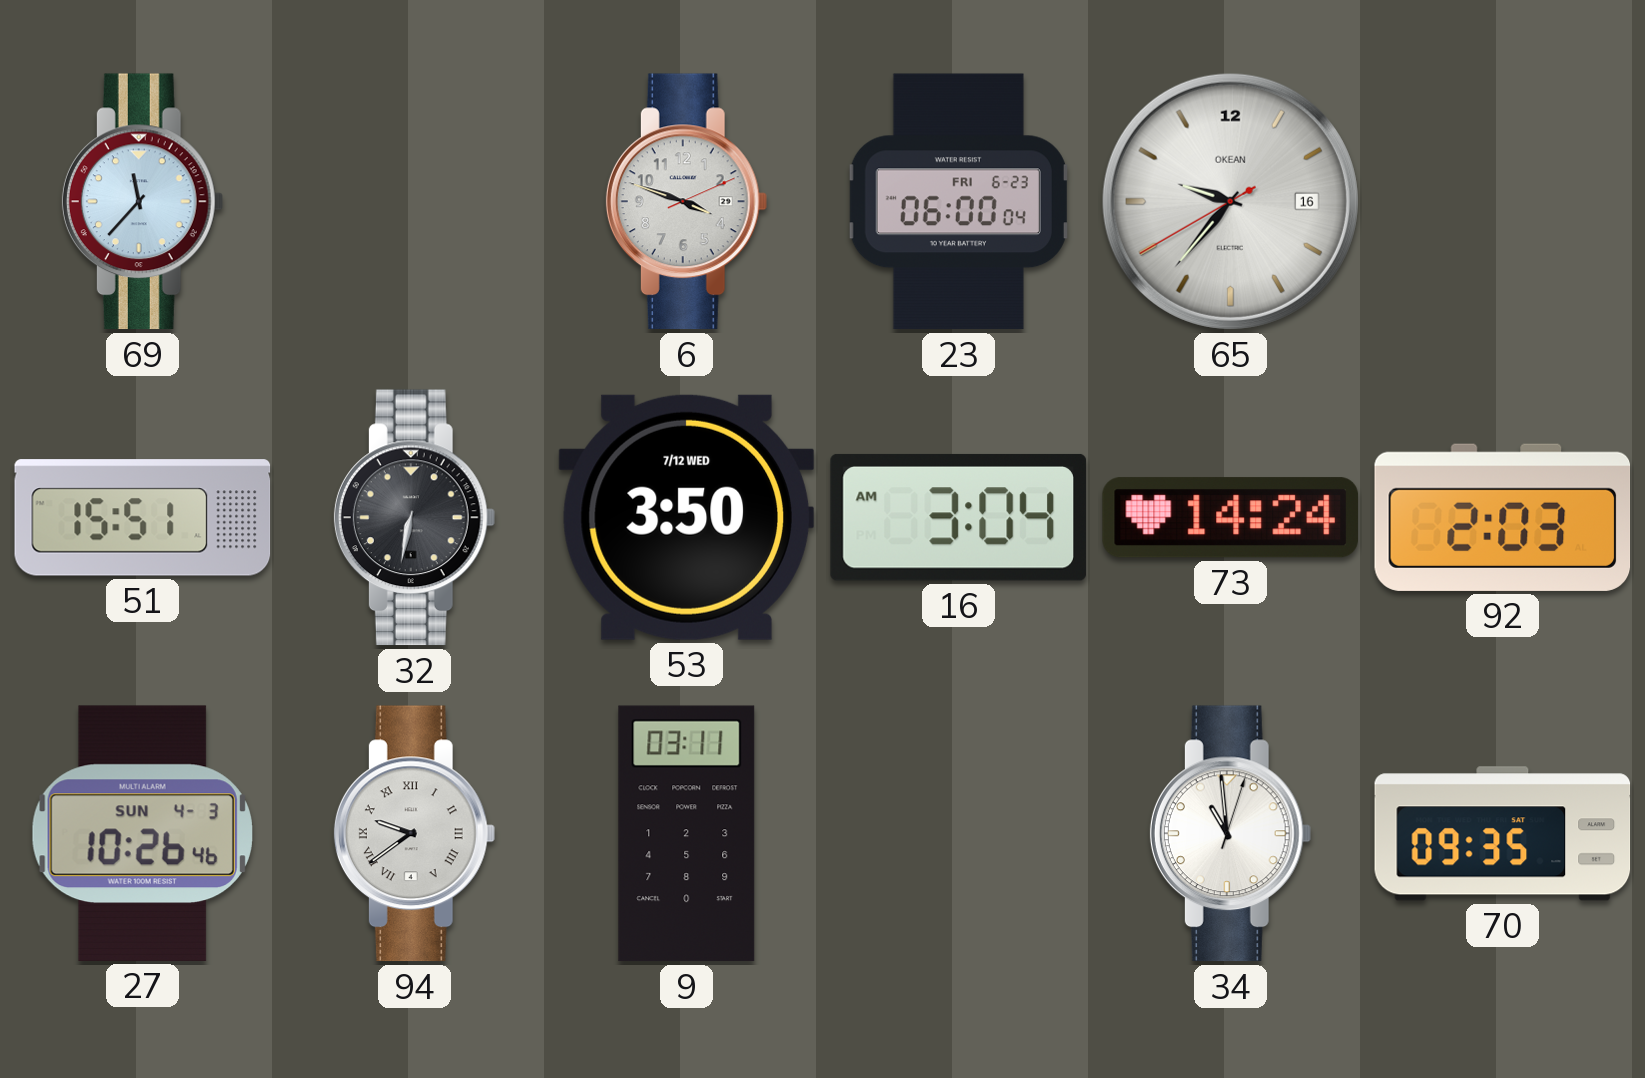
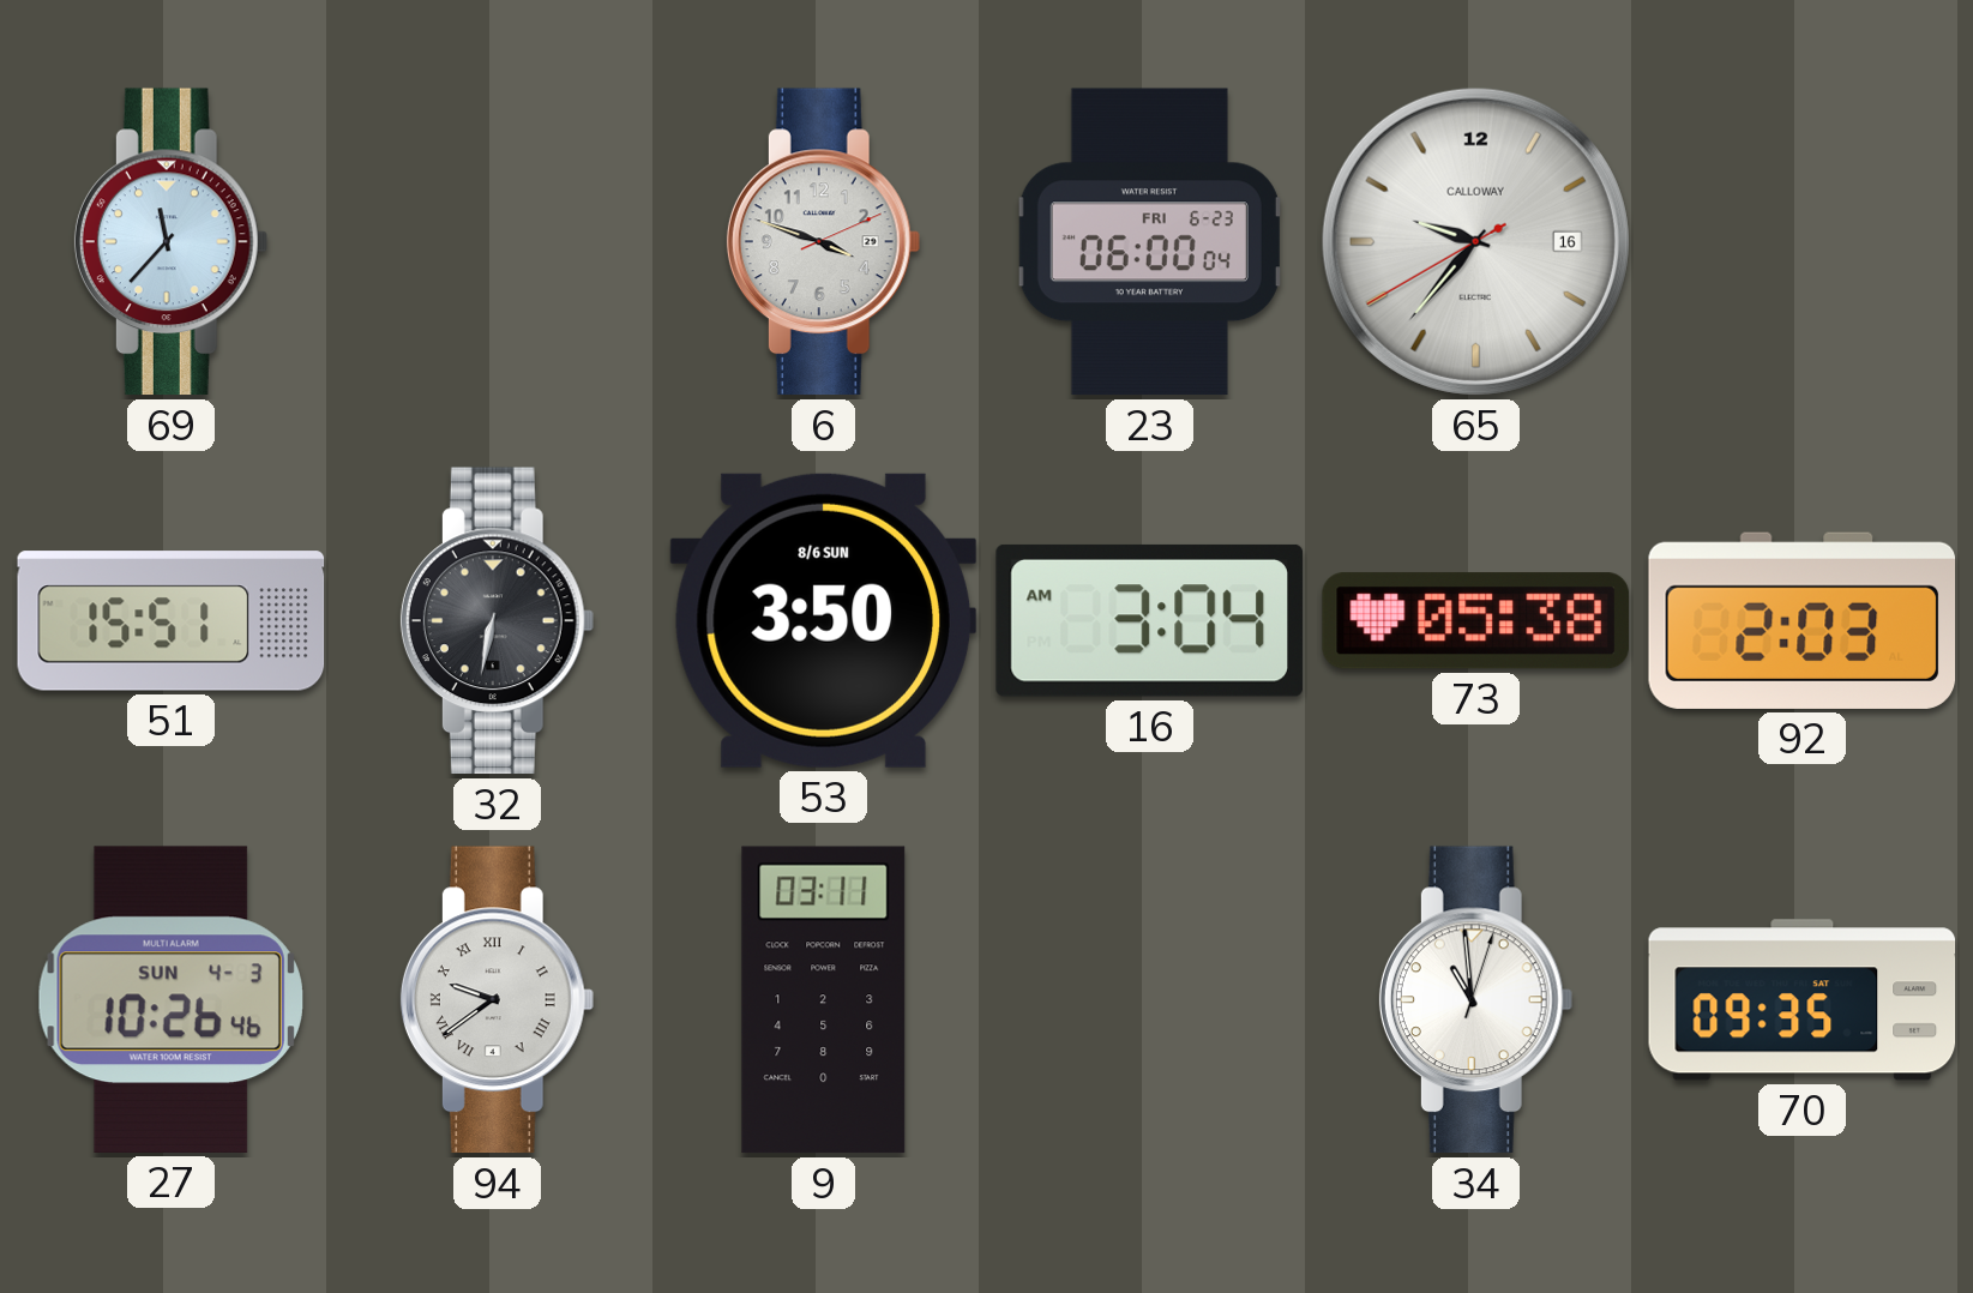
65 brand: OKEAN -> CALLOWAY
53 date: 7/12 WED -> 8/6 SUN
73: 14:24 -> 05:38
